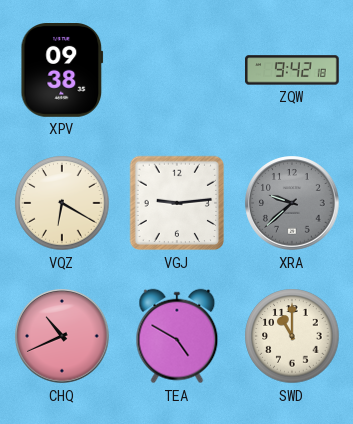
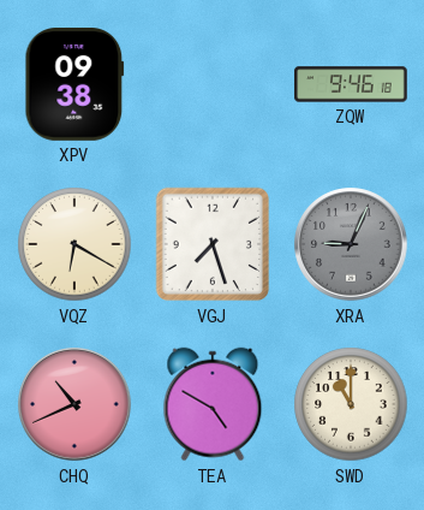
ZQW: 9:42 -> 9:46
VGJ: 9:14 -> 7:27
XRA: 9:38 -> 9:04
